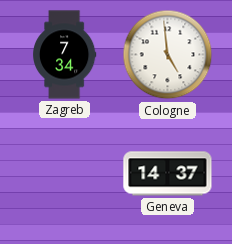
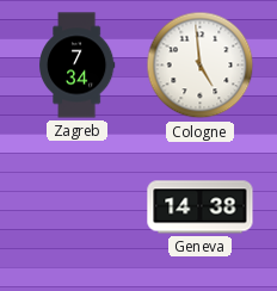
Geneva: 14:37 -> 14:38
